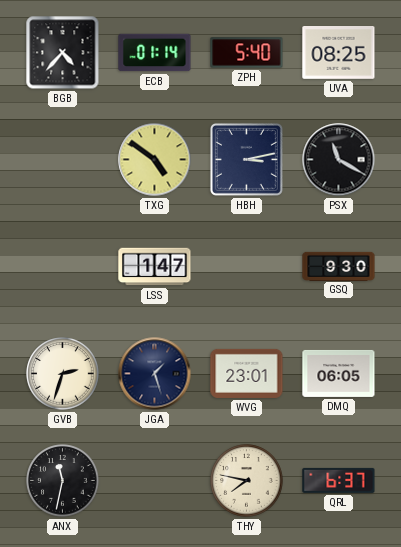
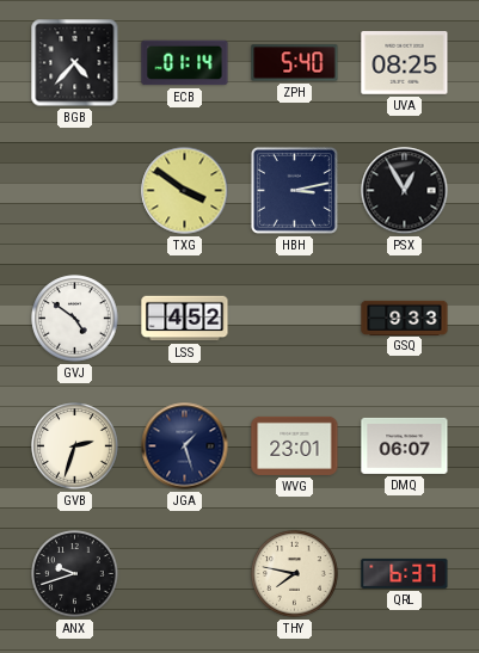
TXG: 4:51 -> 3:51
PSX: 11:20 -> 12:55
GVJ: none -> 4:51
LSS: 1:47 -> 4:52
GSQ: 9:30 -> 9:33
DMQ: 06:05 -> 06:07
ANX: 11:32 -> 9:42
